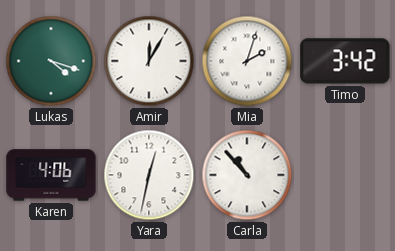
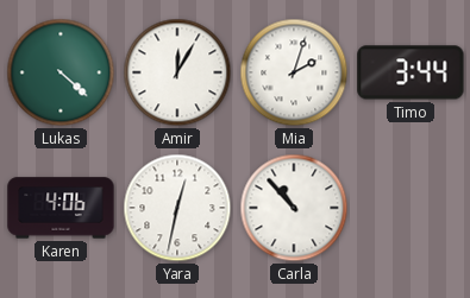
Lukas: 4:18 -> 4:22
Timo: 3:42 -> 3:44
